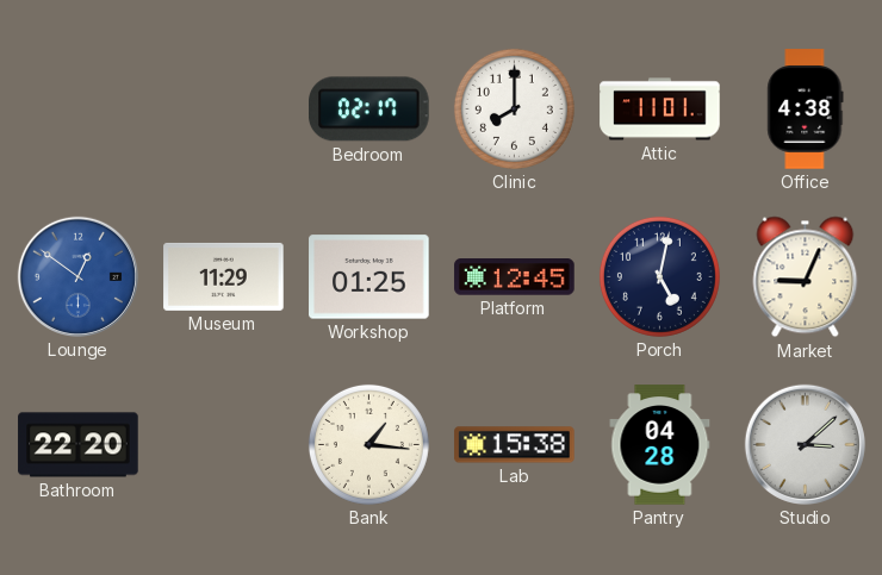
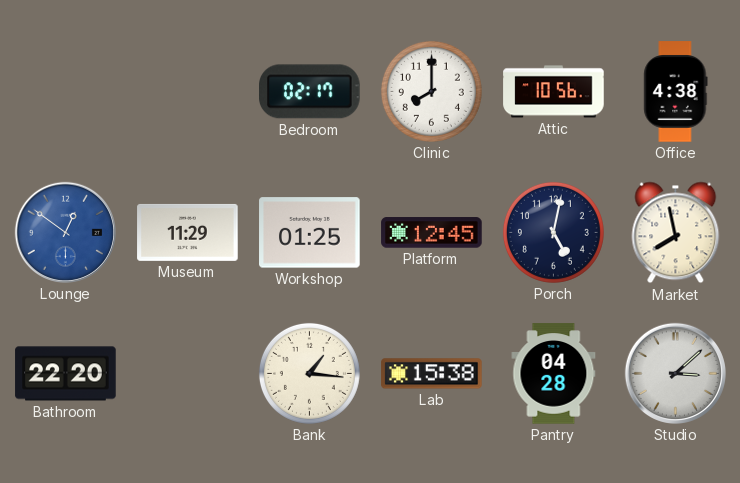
Attic: 11:01 -> 10:56
Market: 9:04 -> 7:58
